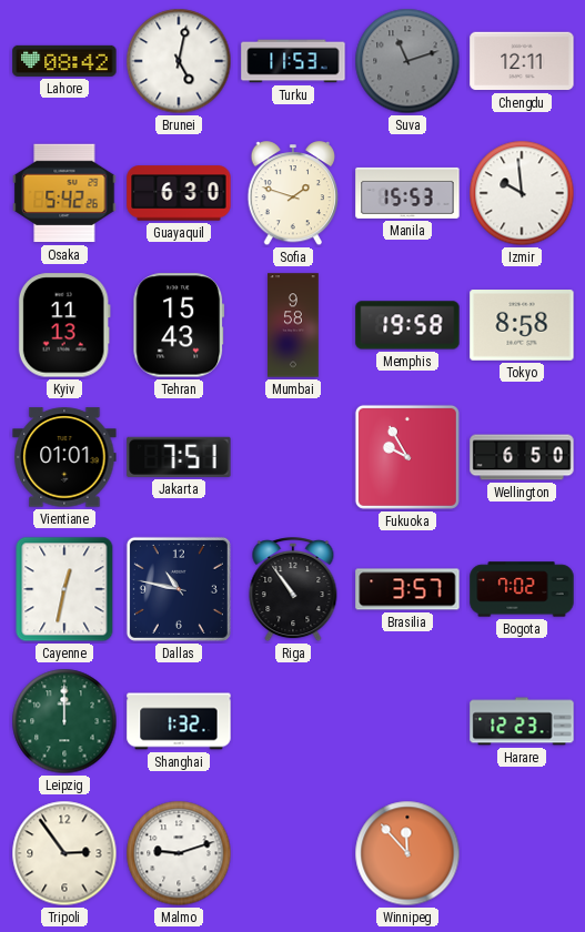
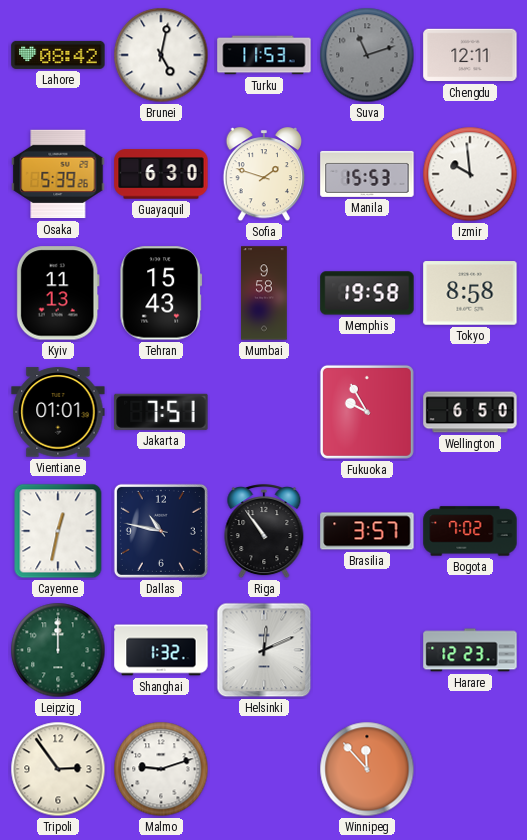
Osaka: 5:42 -> 5:39
Helsinki: none -> 12:11
